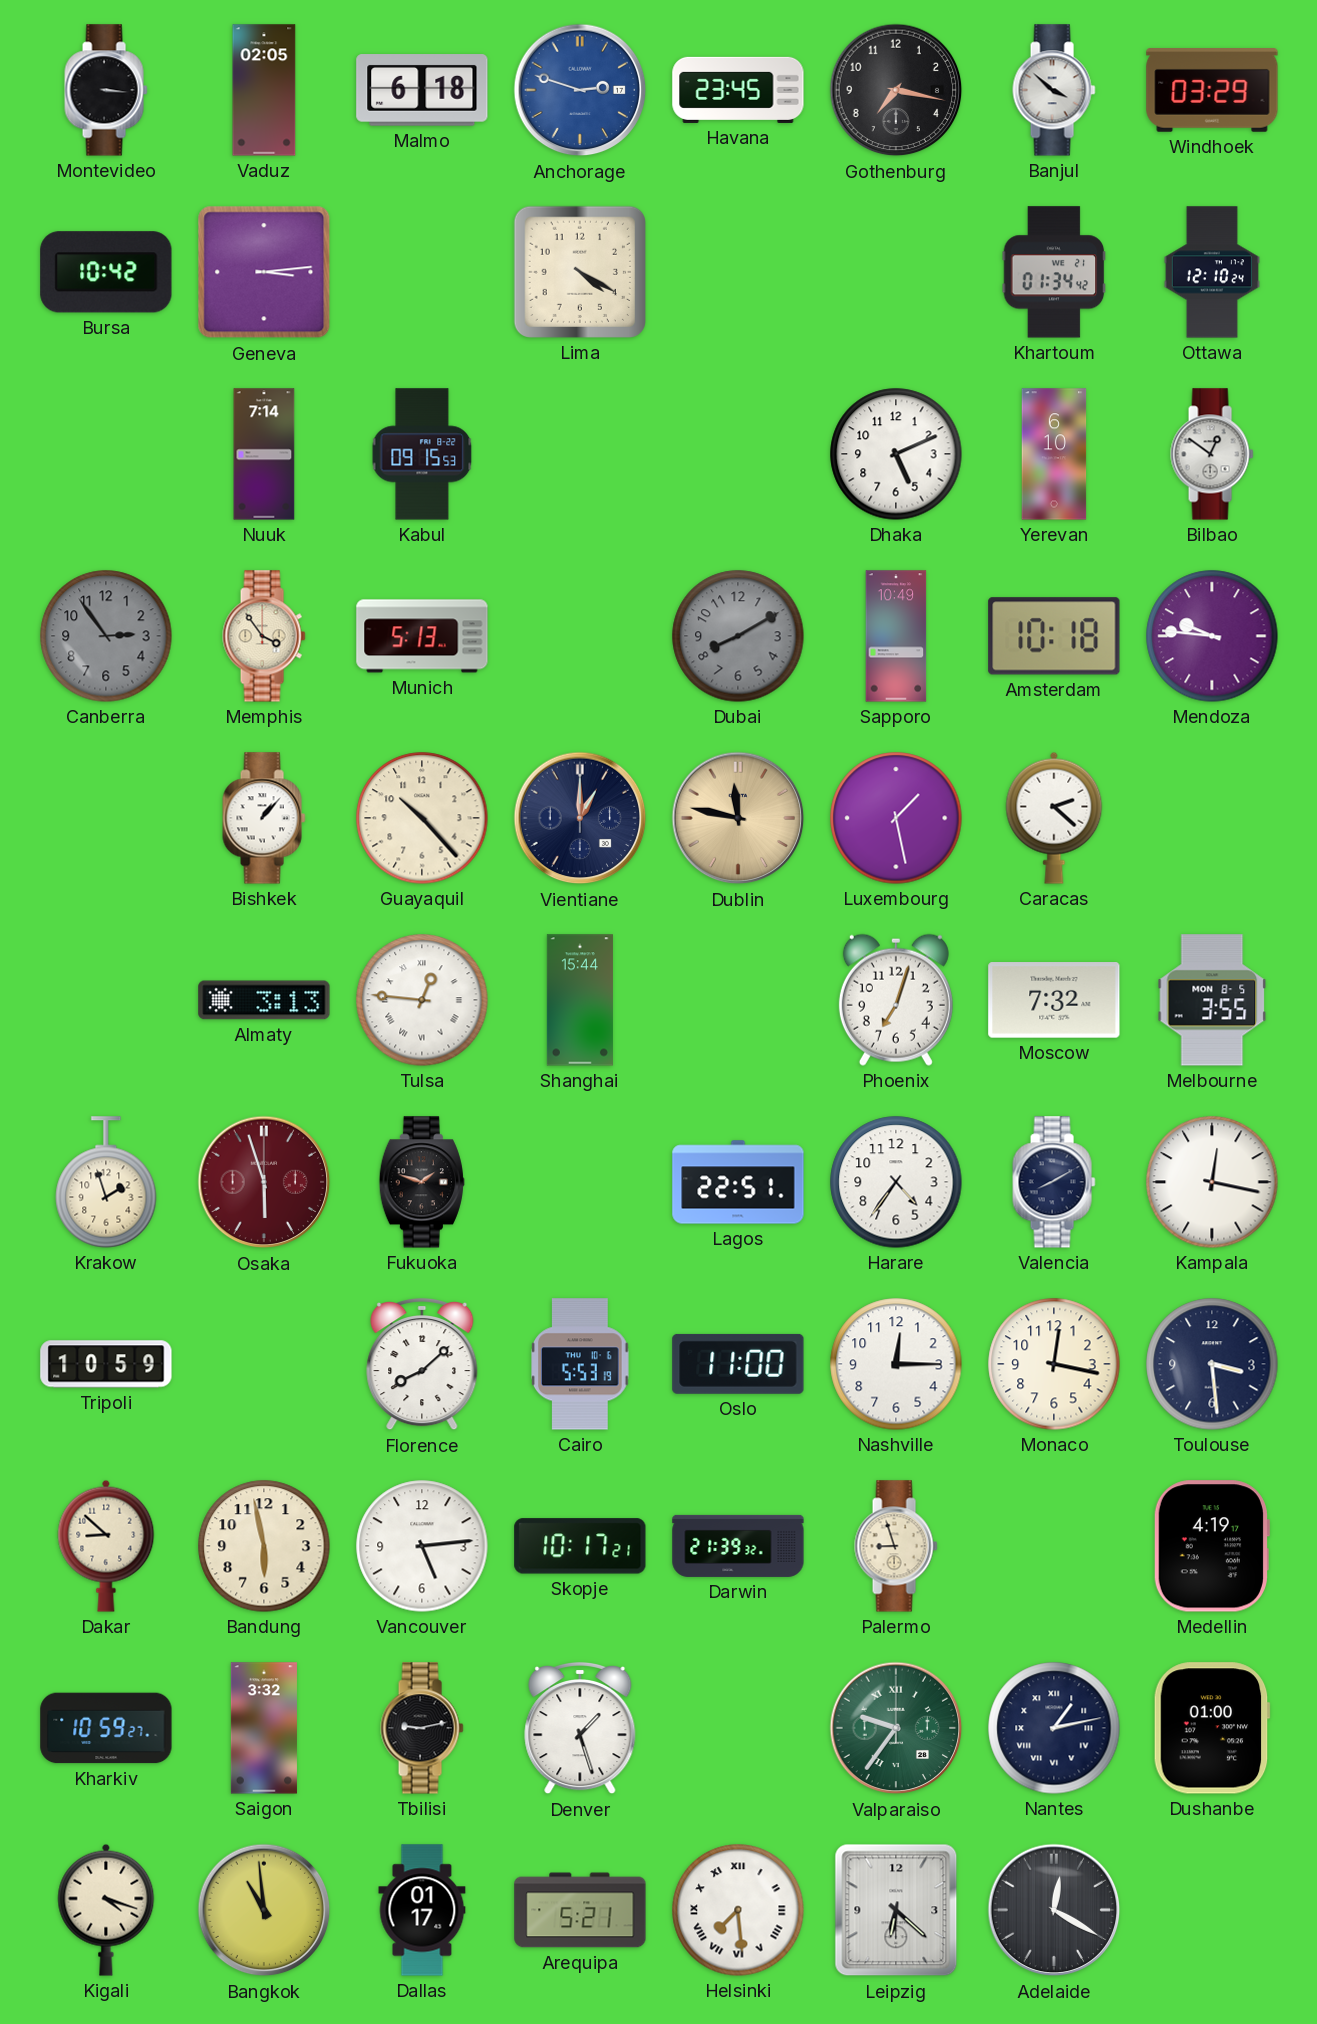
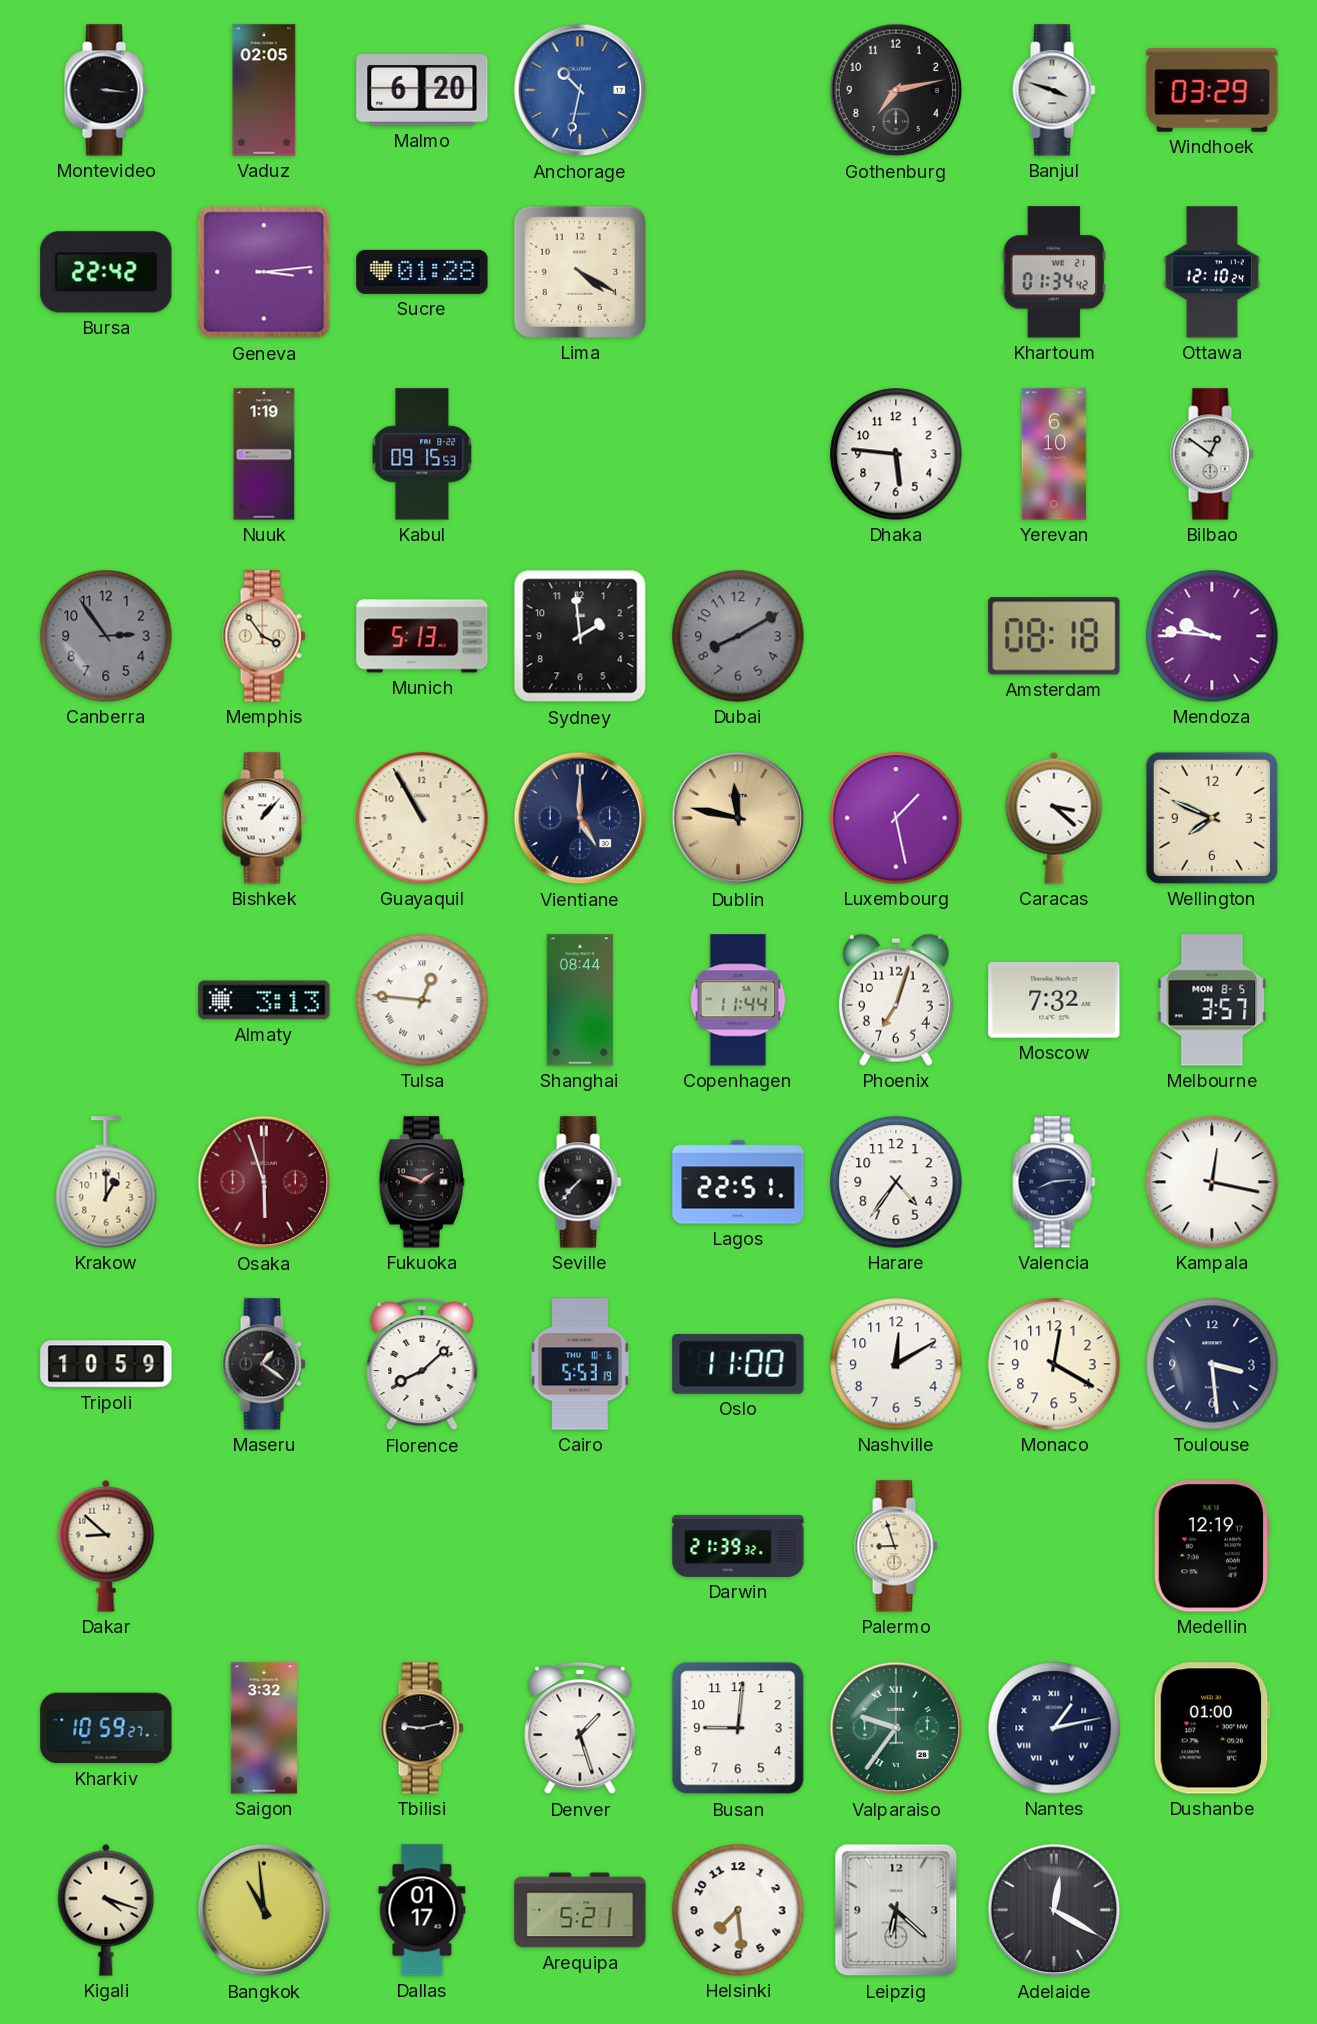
Malmo: 6:18 -> 6:20
Anchorage: 2:48 -> 10:32
Havana: 23:45 -> none
Gothenburg: 7:17 -> 7:13
Banjul: 3:52 -> 3:48
Bursa: 10:42 -> 22:42
Sucre: none -> 01:28
Nuuk: 7:14 -> 1:19
Dhaka: 5:11 -> 5:46
Sydney: none -> 1:59
Sapporo: 10:49 -> none
Amsterdam: 10:18 -> 08:18
Guayaquil: 10:23 -> 10:55
Vientiane: 1:00 -> 5:00
Caracas: 2:22 -> 3:22
Wellington: none -> 7:49
Shanghai: 15:44 -> 08:44
Copenhagen: none -> 11:44
Melbourne: 3:55 -> 3:57
Krakow: 1:57 -> 1:00
Seville: none -> 7:37
Valencia: 8:10 -> 8:14
Maseru: none -> 1:21
Nashville: 12:15 -> 12:10
Monaco: 12:17 -> 12:20
Bandung: 5:58 -> none
Vancouver: 5:14 -> none
Skopje: 10:17 -> none
Medellin: 4:19 -> 12:19
Busan: none -> 9:01
Helsinki numerals: Roman -> Arabic
